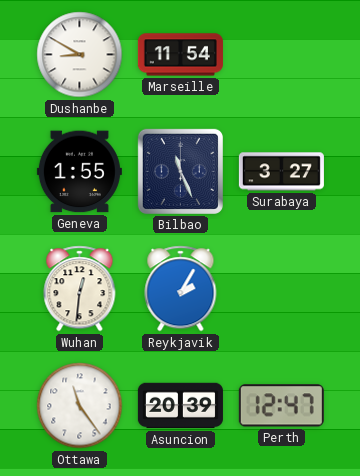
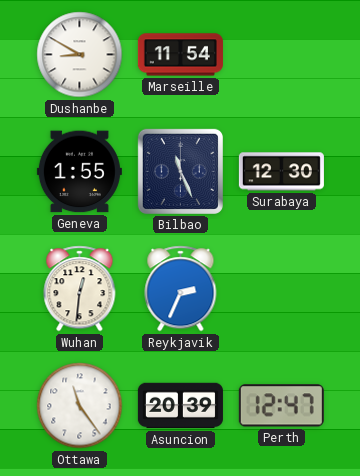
Surabaya: 3:27 -> 12:30
Reykjavik: 2:05 -> 2:34
